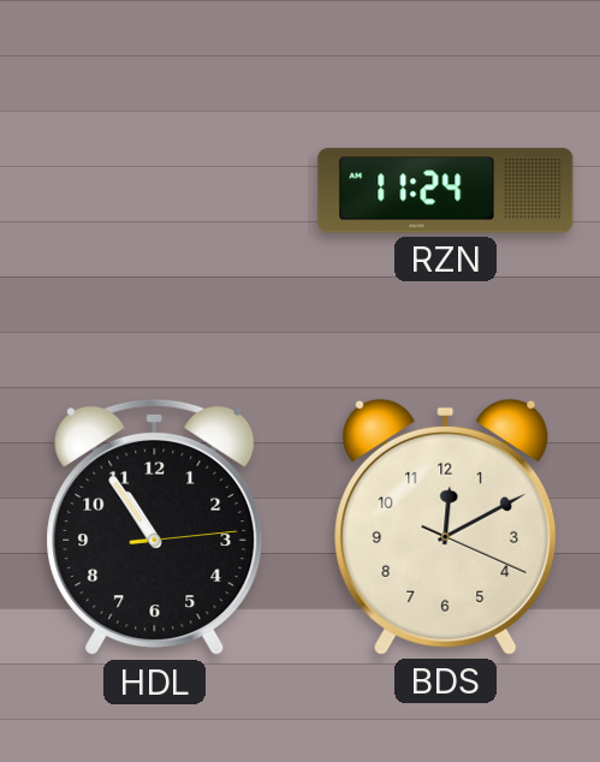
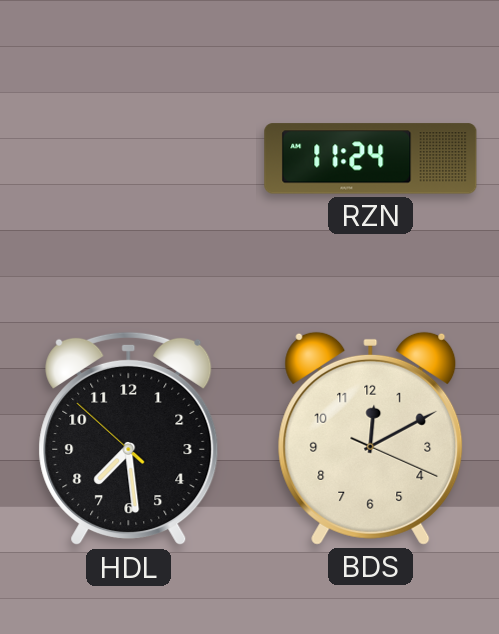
HDL: 10:54 -> 7:28
